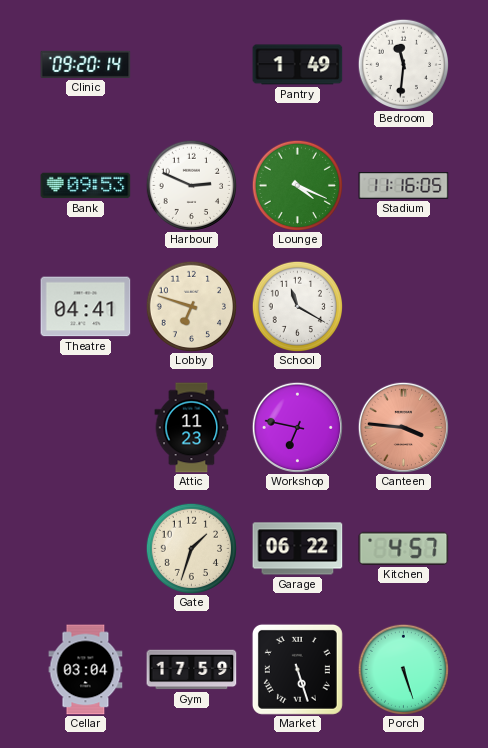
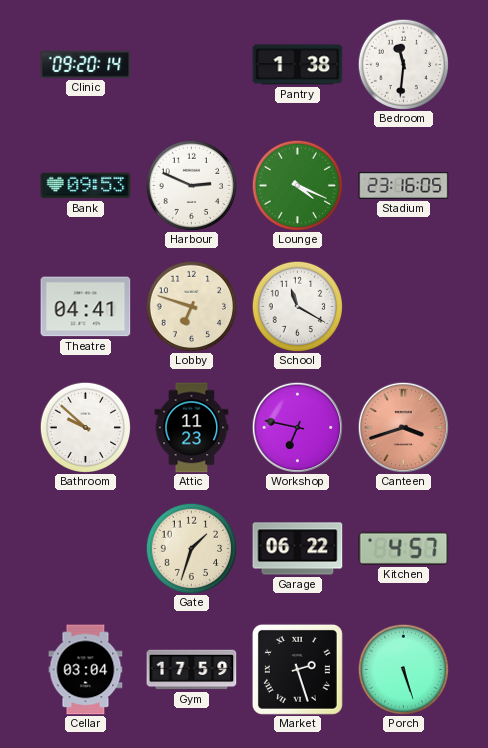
Pantry: 1:49 -> 1:38
Stadium: 11:16 -> 23:16
Bathroom: none -> 9:52
Canteen: 3:46 -> 3:42
Market: 5:27 -> 2:27
